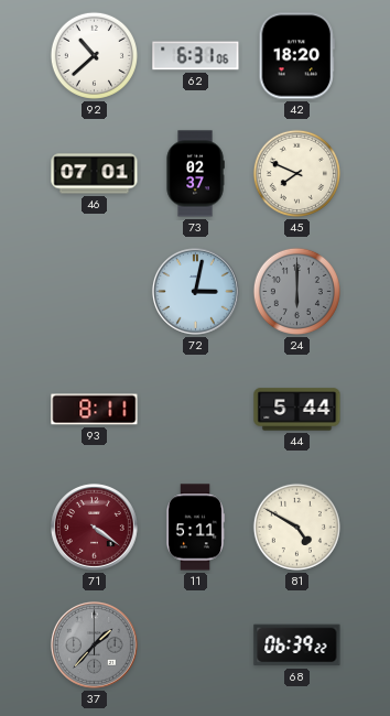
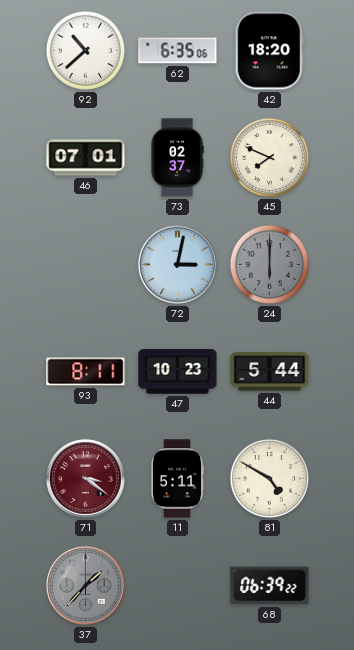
62: 6:31 -> 6:35
47: none -> 10:23
71: 4:21 -> 3:21
